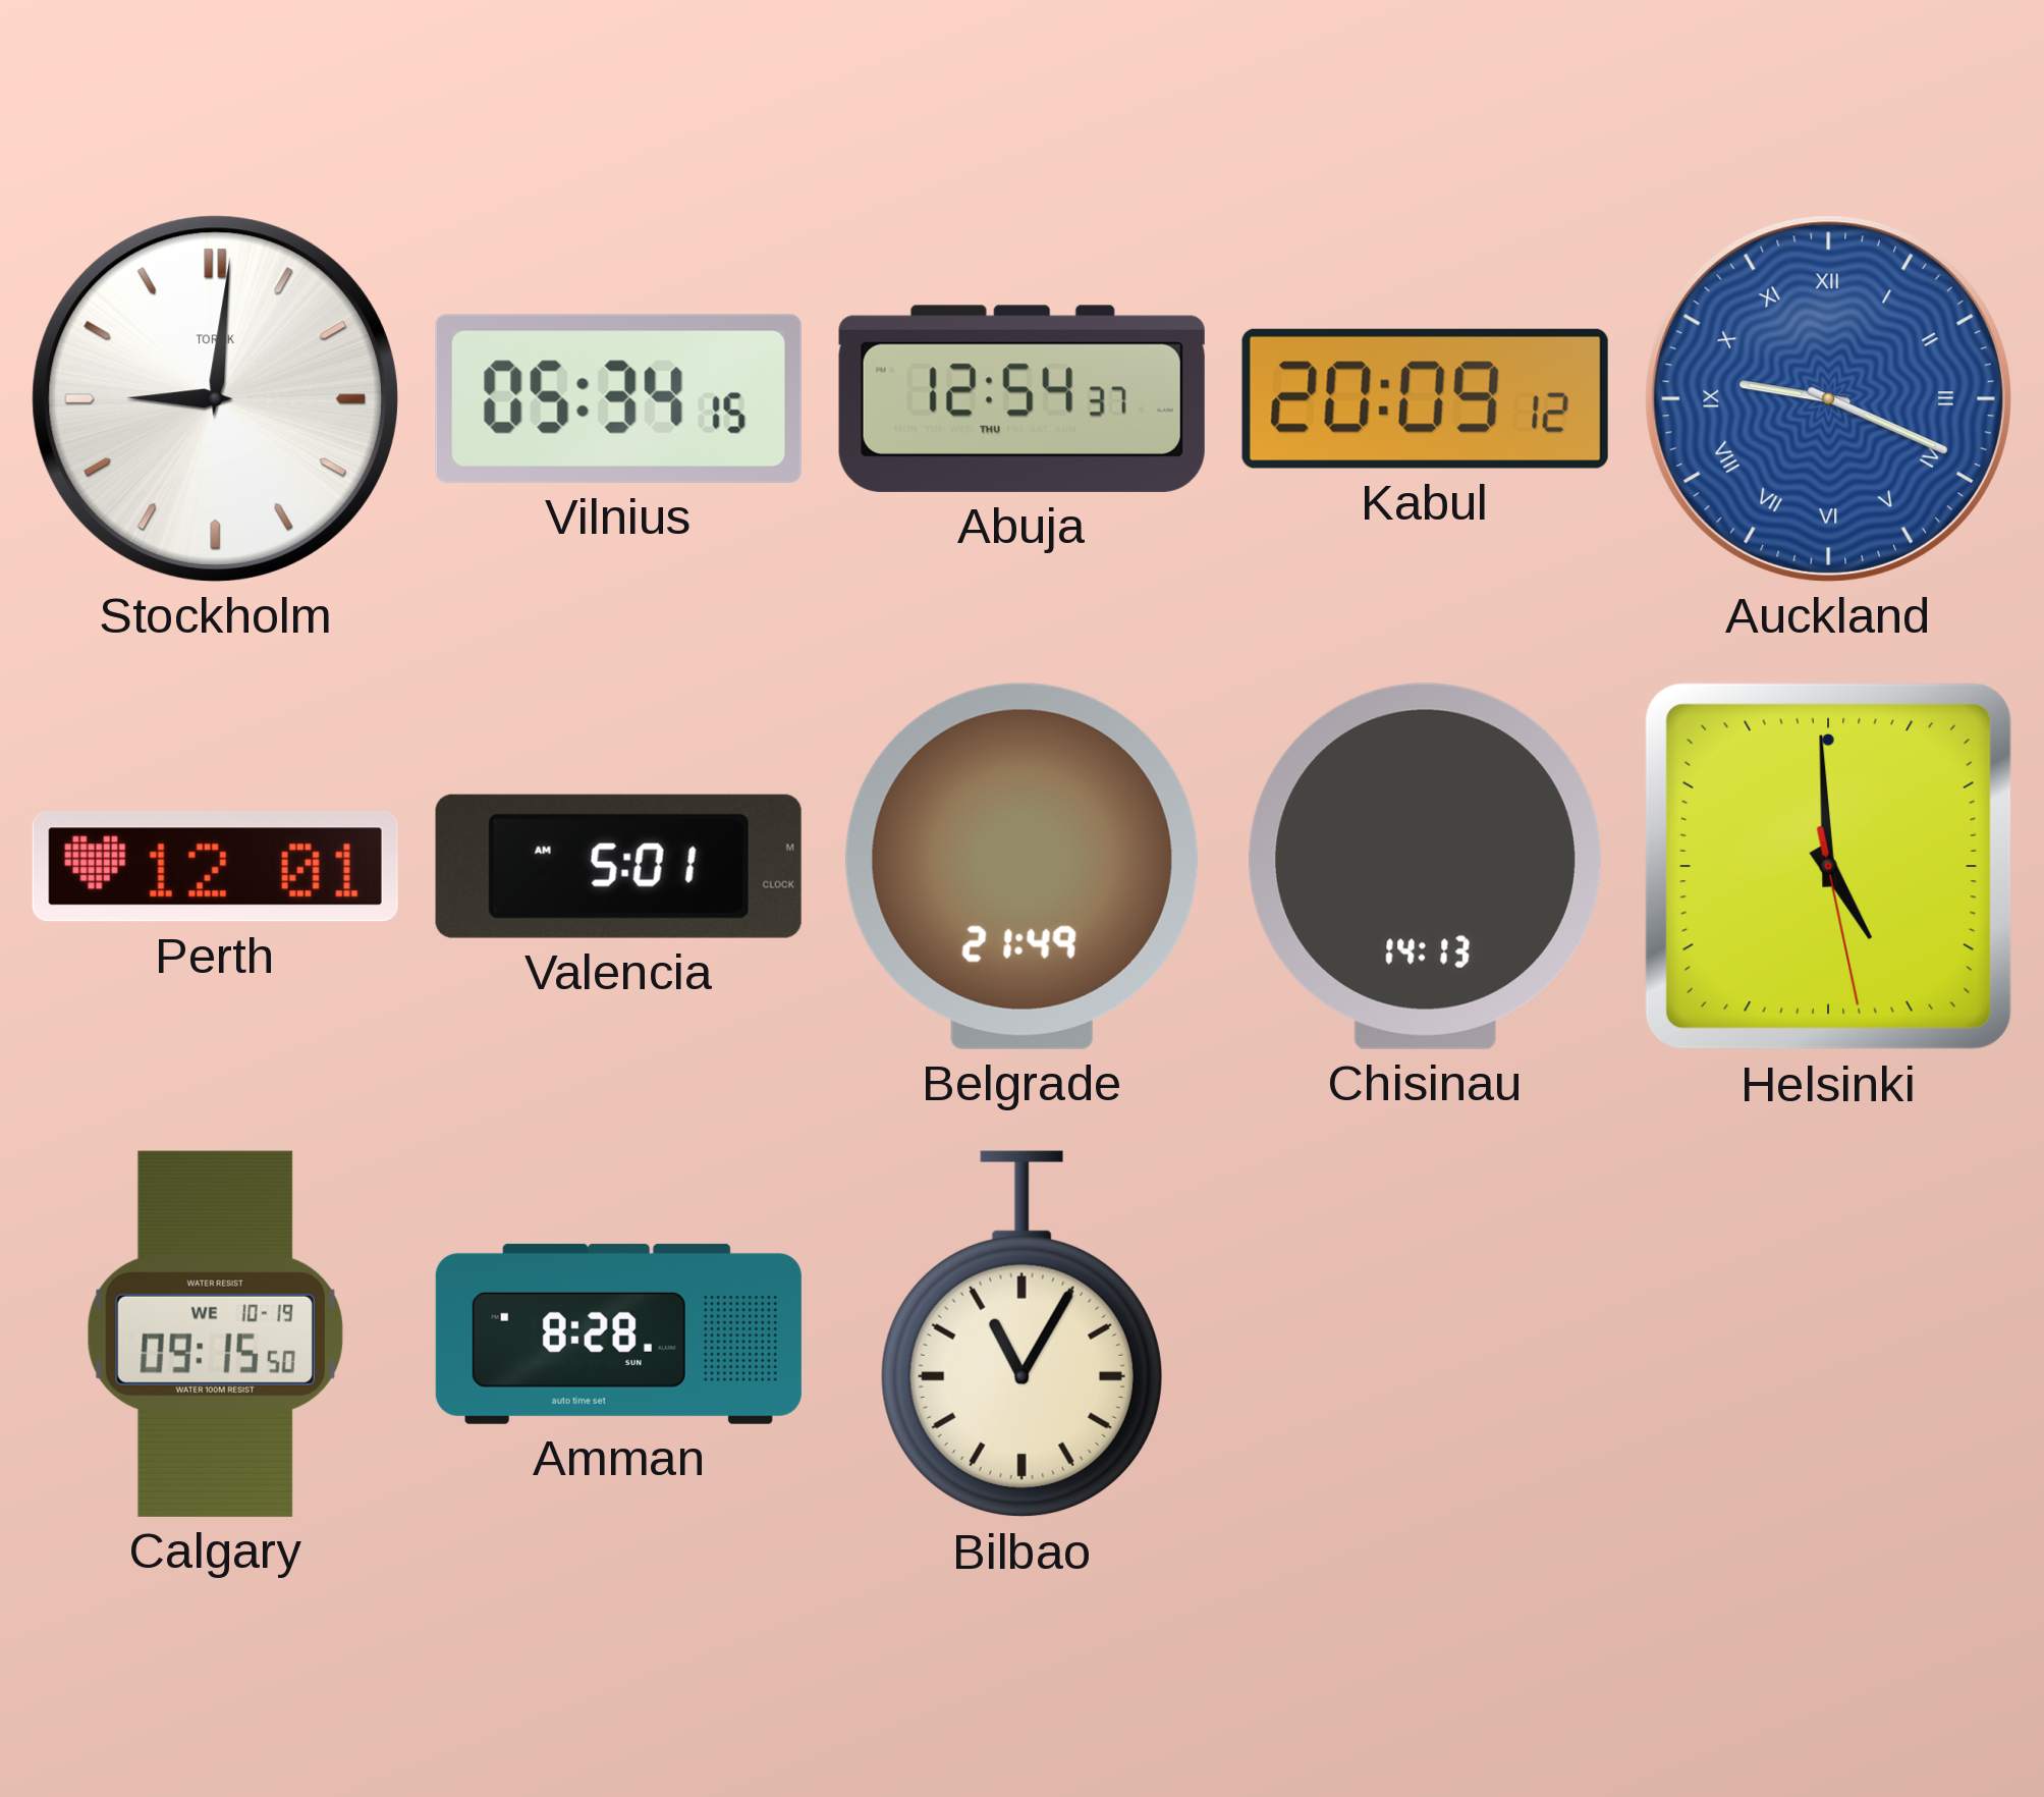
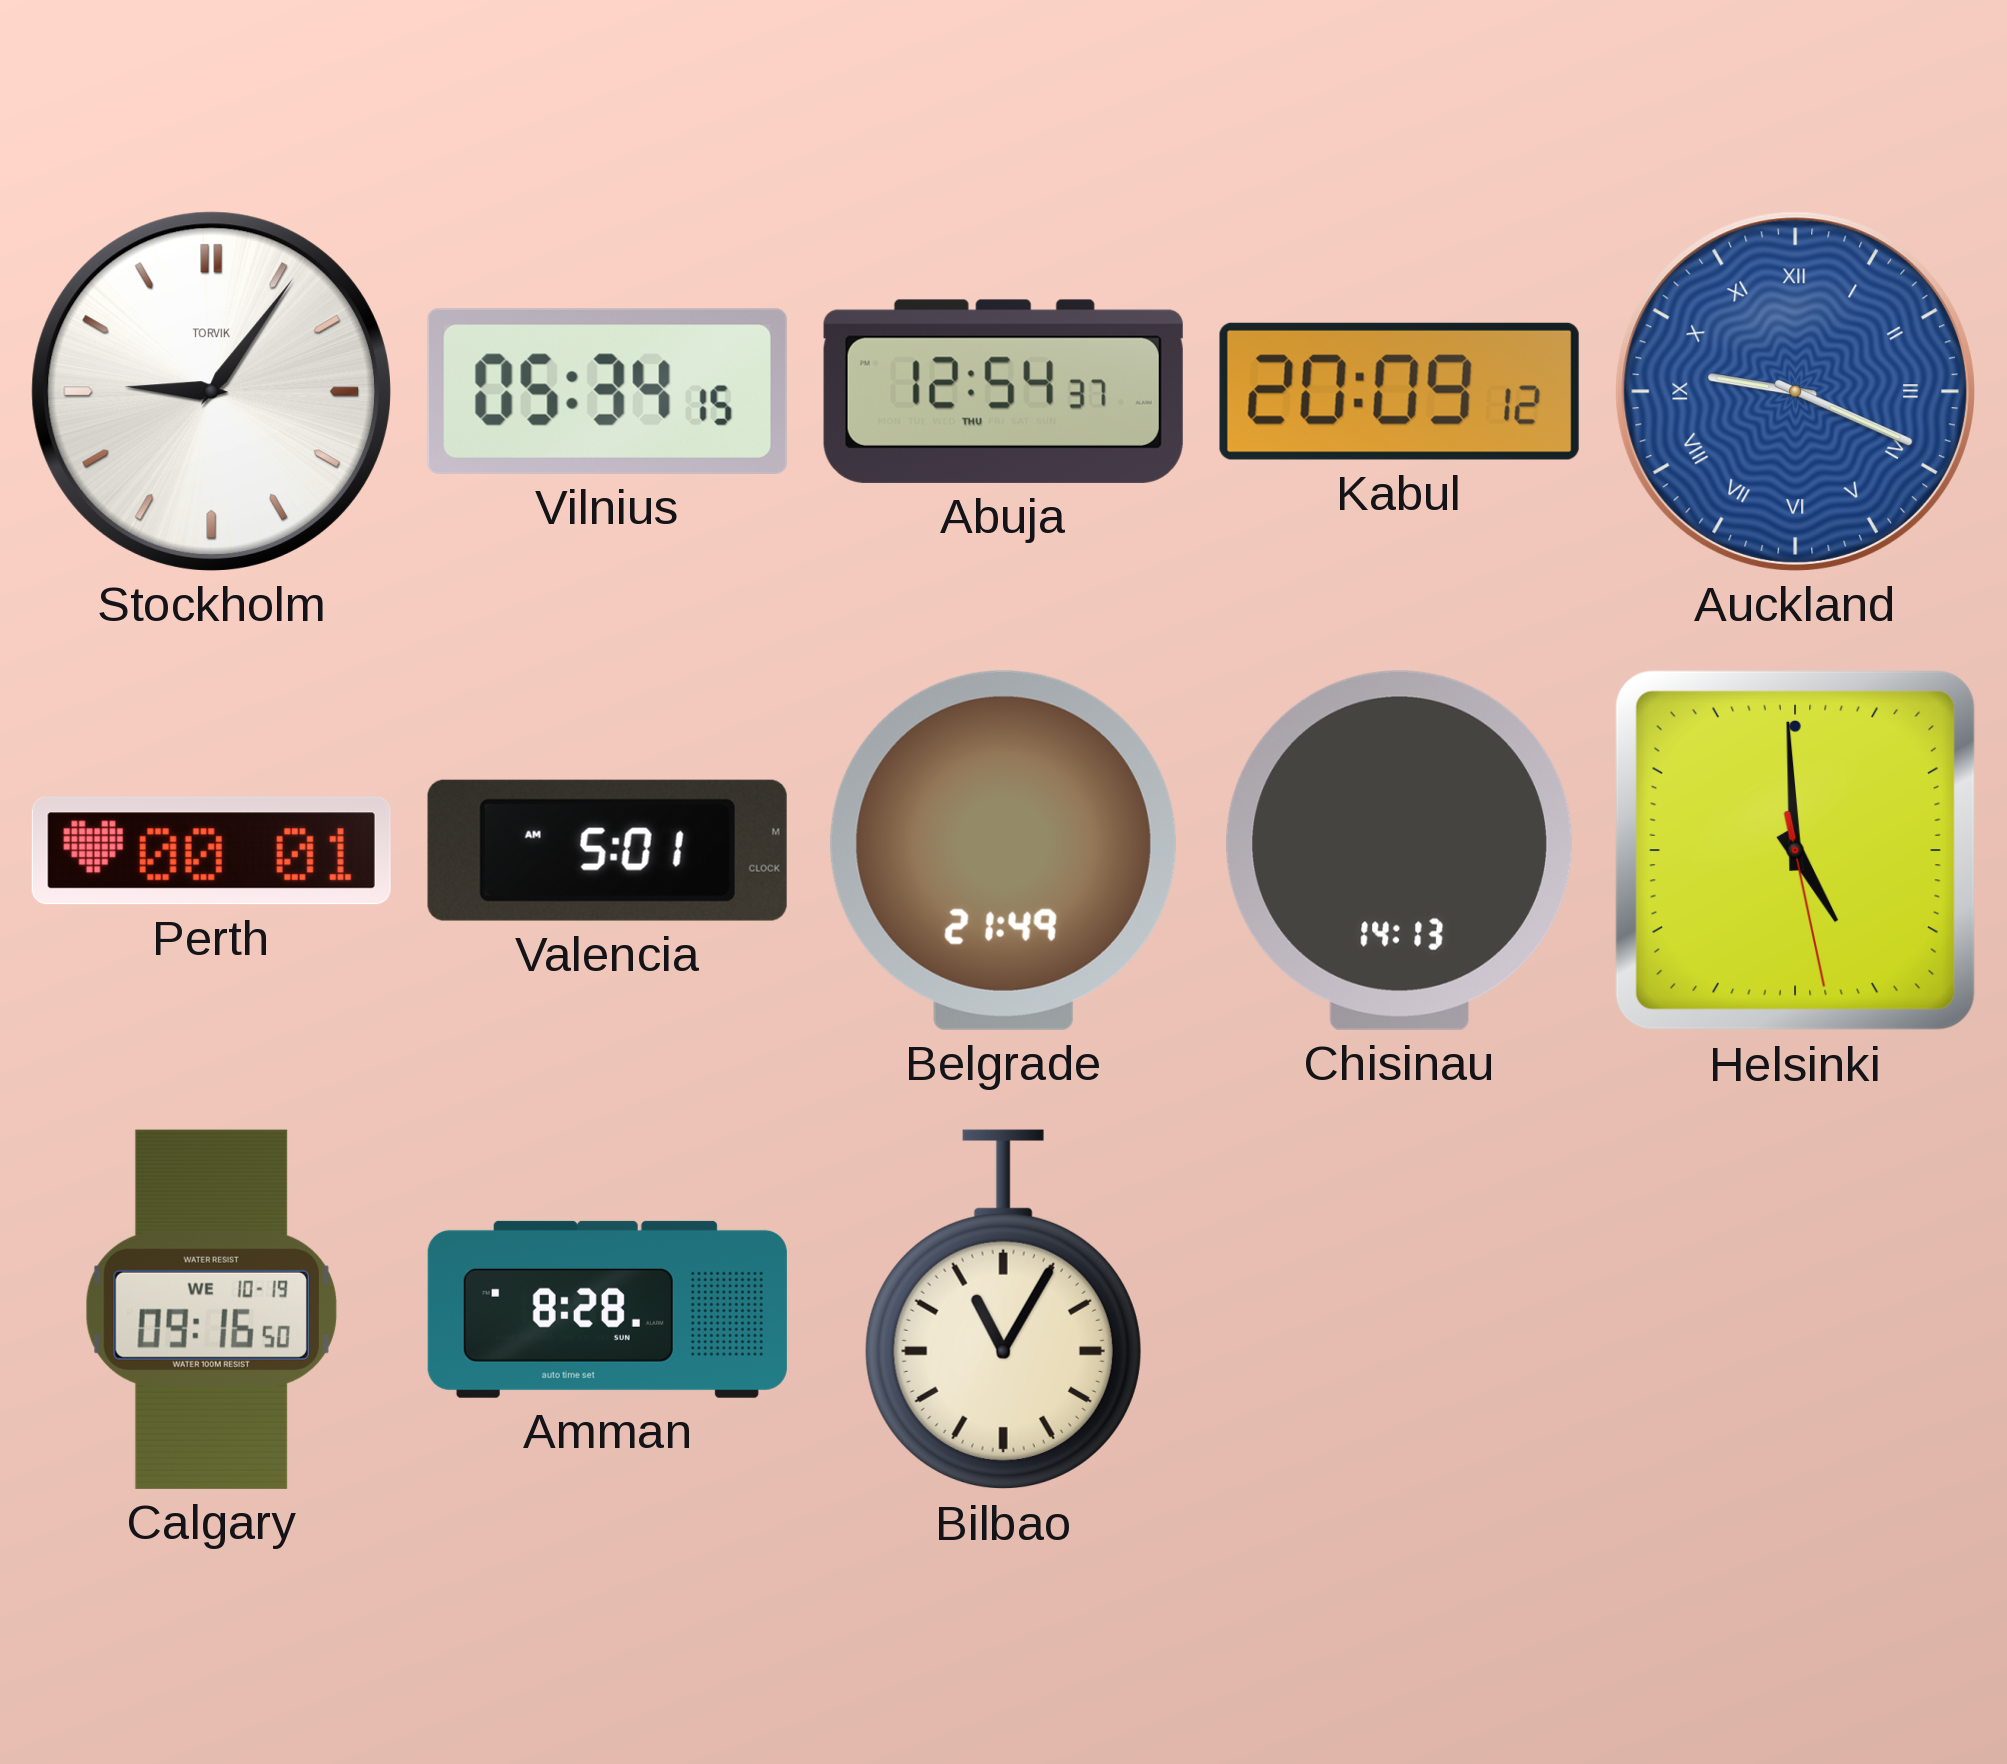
Stockholm: 9:01 -> 9:06
Perth: 12:01 -> 00:01
Calgary: 09:15 -> 09:16
